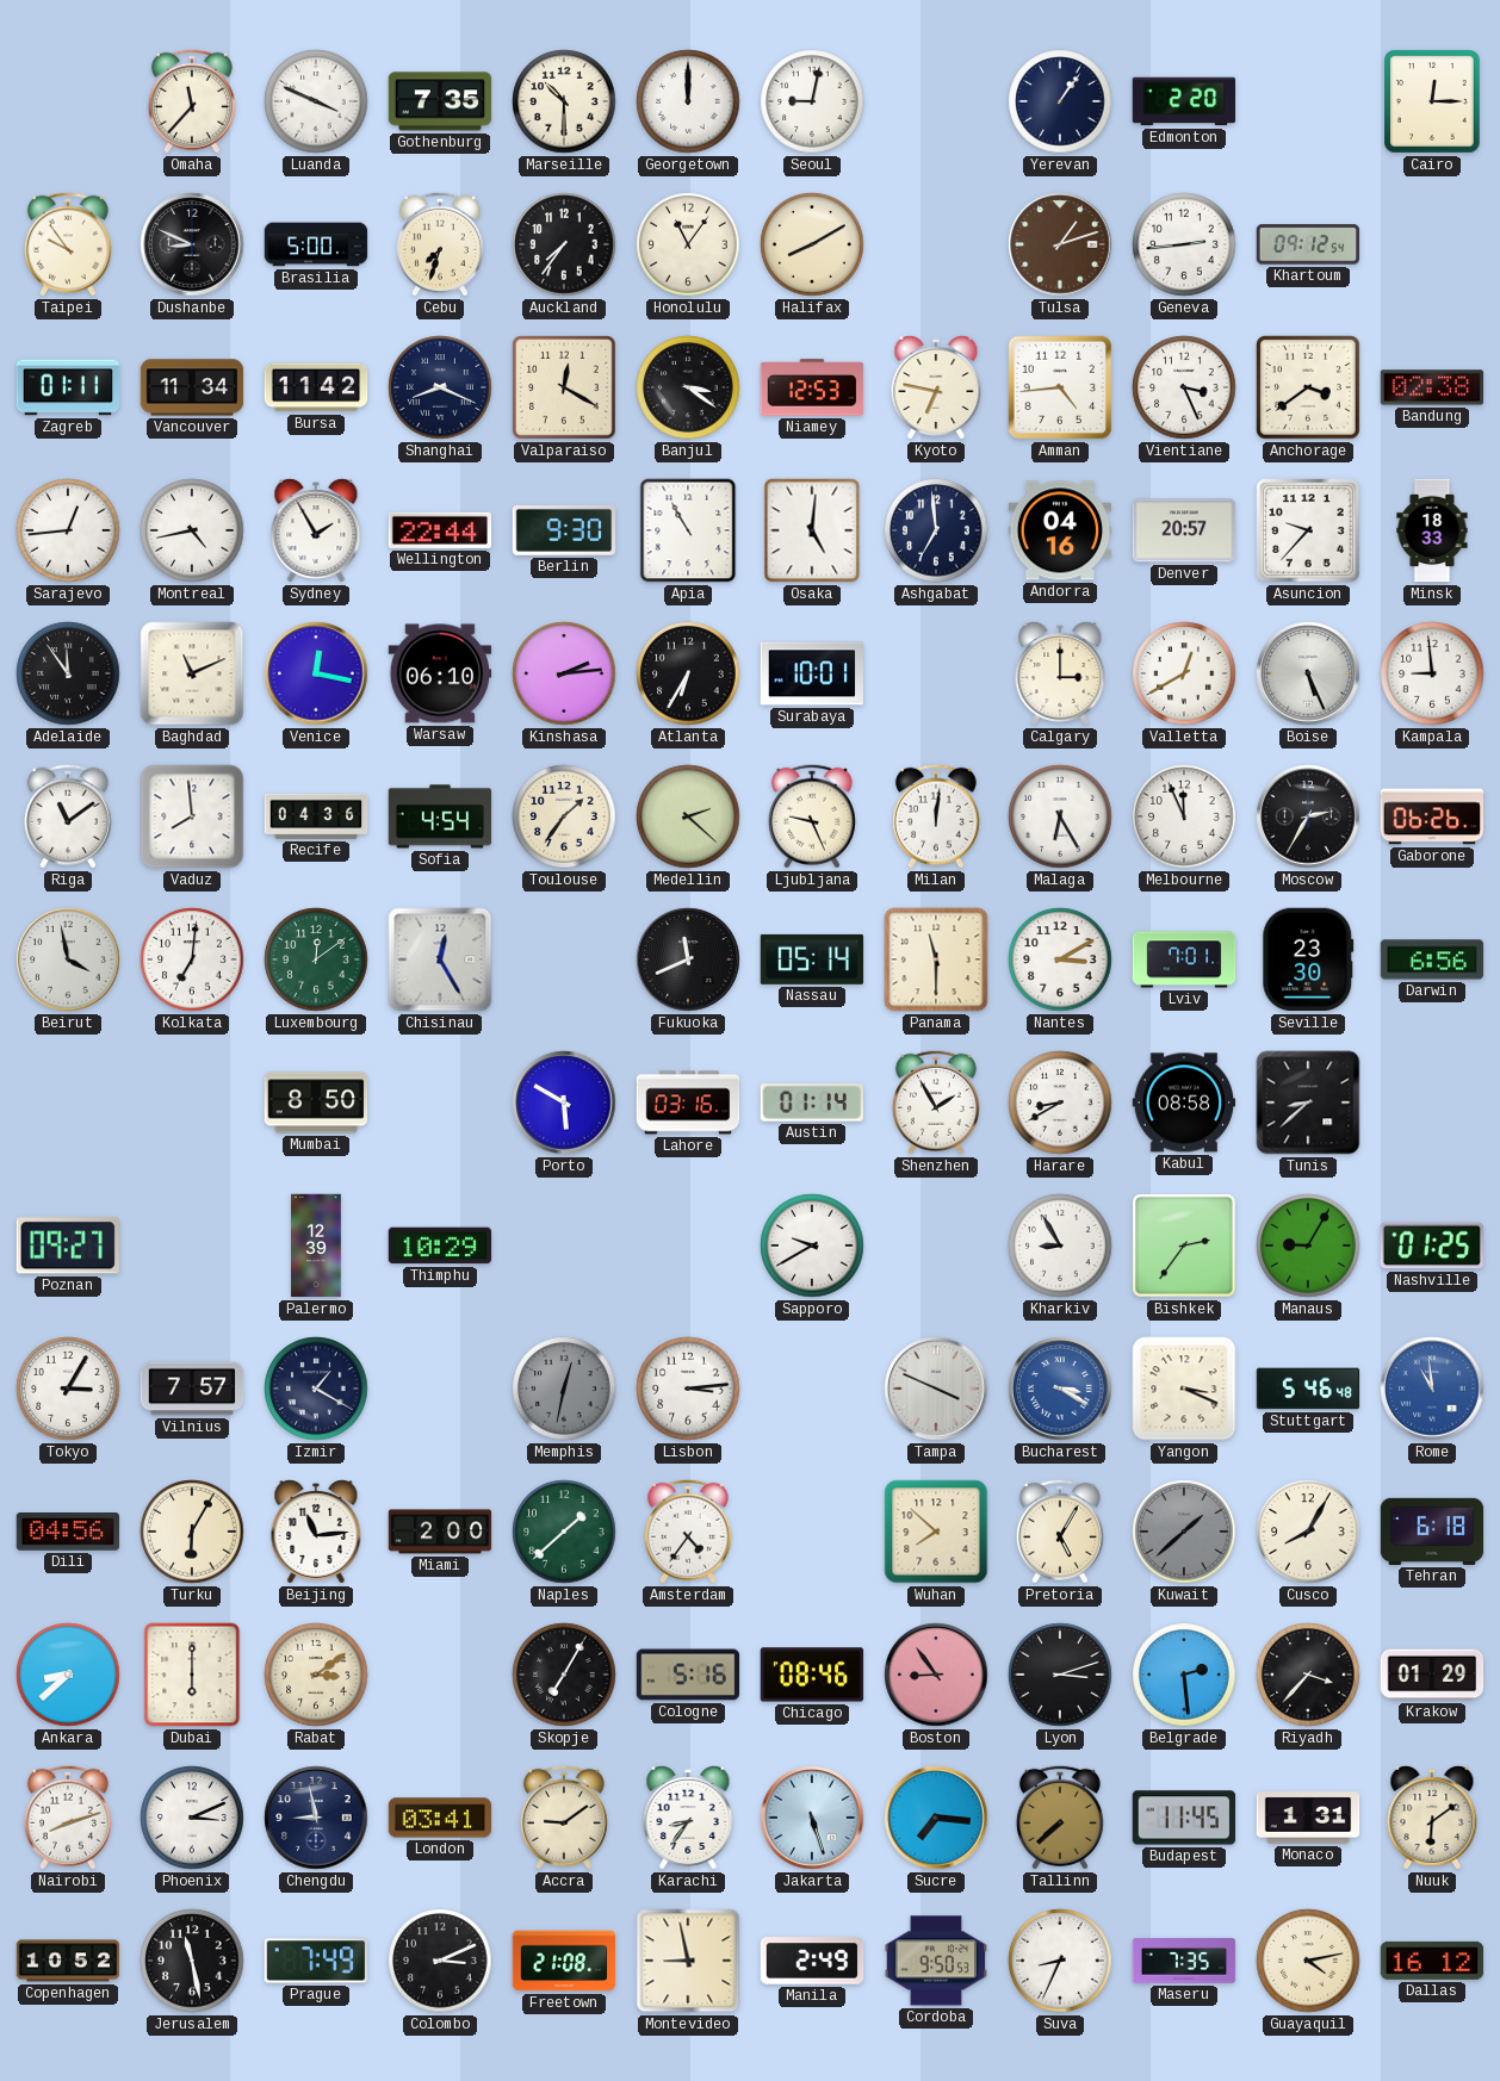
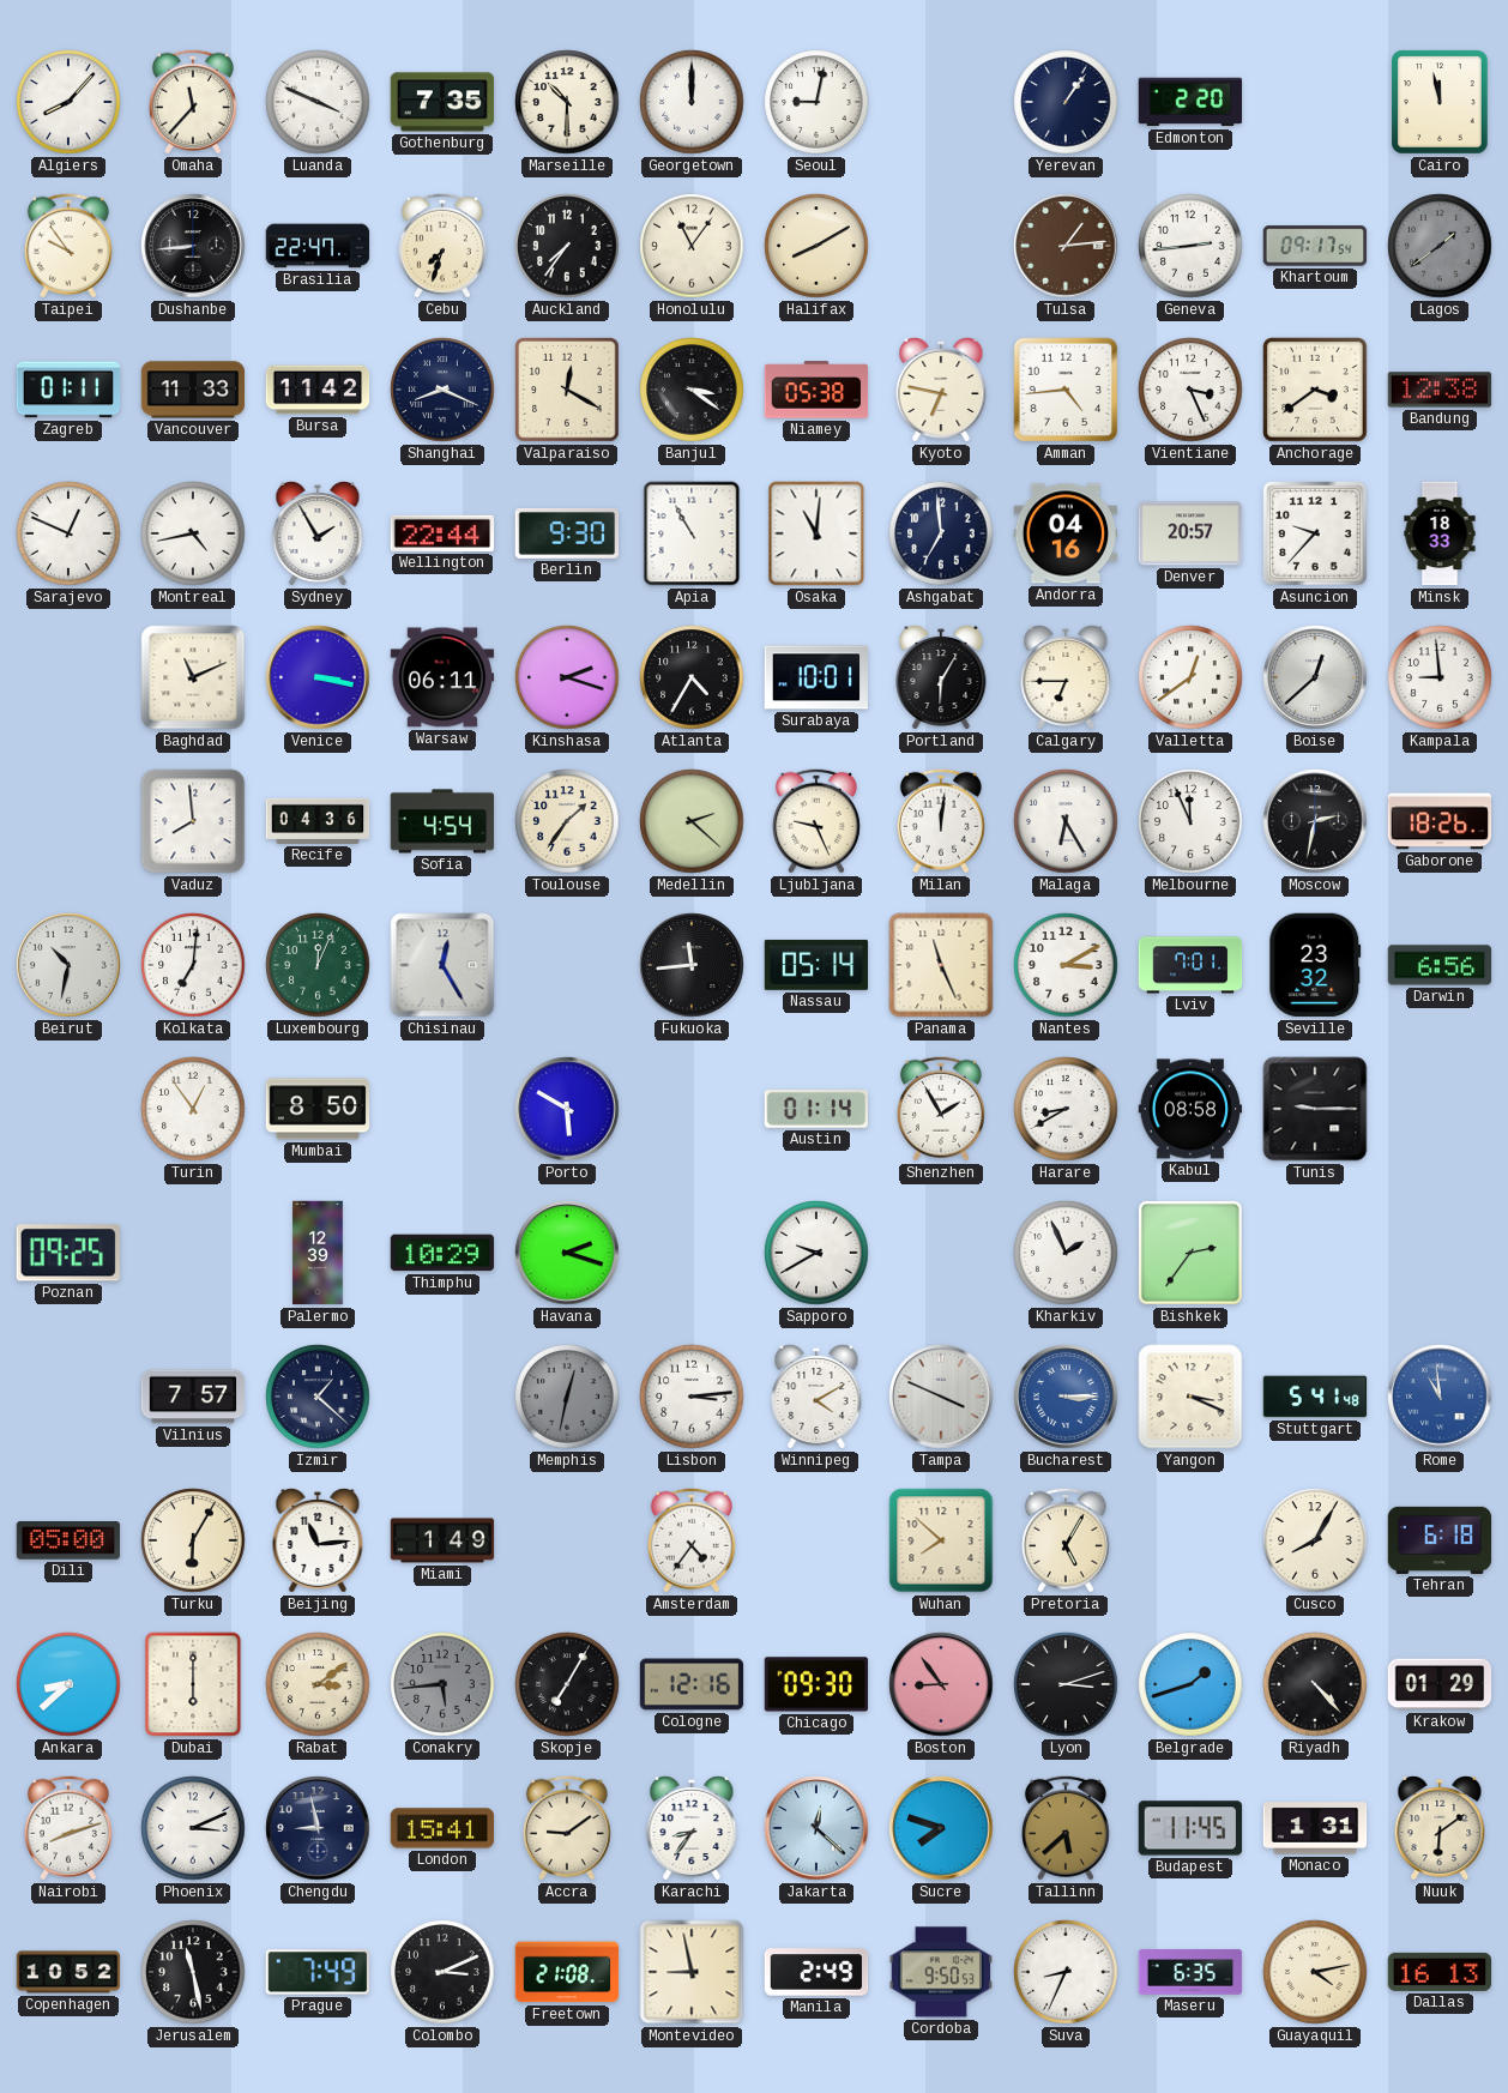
Algiers: none -> 8:07
Cairo: 12:15 -> 11:58
Dushanbe: 8:49 -> 8:44
Brasilia: 5:00 -> 22:47
Tulsa: 1:12 -> 1:14
Khartoum: 09:12 -> 09:17
Lagos: none -> 1:39
Vancouver: 11:34 -> 11:33
Niamey: 12:53 -> 05:38
Bandung: 02:38 -> 12:38
Sarajevo: 12:44 -> 12:49
Osaka: 5:01 -> 11:01
Adelaide: 11:54 -> none
Venice: 12:17 -> 3:17
Warsaw: 06:10 -> 06:11
Kinshasa: 2:14 -> 2:18
Atlanta: 6:35 -> 4:35
Portland: none -> 6:05
Calgary: 3:00 -> 6:45
Valletta: 12:40 -> 12:39
Boise: 5:26 -> 12:38
Riga: 11:09 -> none
Moscow: 2:35 -> 2:32
Gaborone: 06:26 -> 18:26
Beirut: 3:58 -> 10:32
Luxembourg: 12:09 -> 12:04
Fukuoka: 11:41 -> 11:44
Panama: 11:30 -> 11:26
Seville: 23:30 -> 23:32
Turin: none -> 12:54
Lahore: 03:16 -> none
Tunis: 8:38 -> 9:15
Poznan: 09:27 -> 09:25
Havana: none -> 2:18
Kharkiv: 8:55 -> 1:56
Manaus: 9:05 -> none
Nashville: 01:25 -> none
Tokyo: 3:05 -> none
Izmir: 1:20 -> 1:22
Winnipeg: none -> 4:10
Bucharest: 3:20 -> 3:15
Stuttgart: 5:46 -> 5:41
Dili: 04:56 -> 05:00
Miami: 2:00 -> 1:49
Naples: 1:38 -> none
Kuwait: 1:38 -> none
Conakry: none -> 5:44
Cologne: 5:16 -> 12:16
Chicago: 08:46 -> 09:30
Belgrade: 2:29 -> 1:42
Riyadh: 3:37 -> 4:23
London: 03:41 -> 15:41
Jakarta: 5:27 -> 12:22
Sucre: 7:16 -> 7:48
Tallinn: 7:38 -> 5:38
Maseru: 7:35 -> 6:35
Dallas: 16:12 -> 16:13
